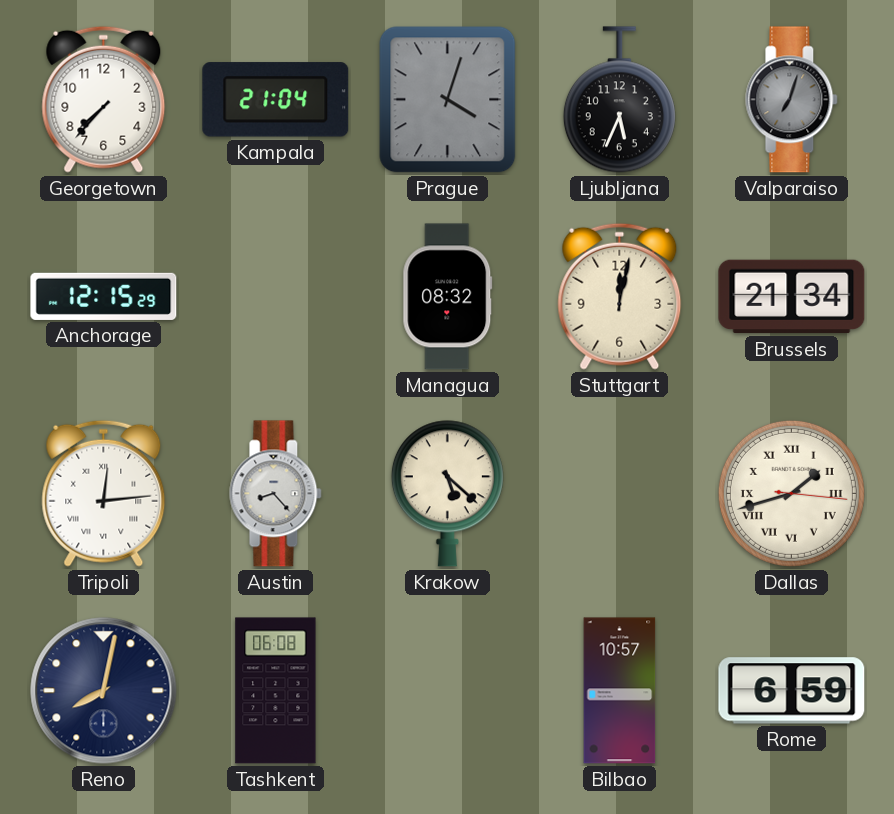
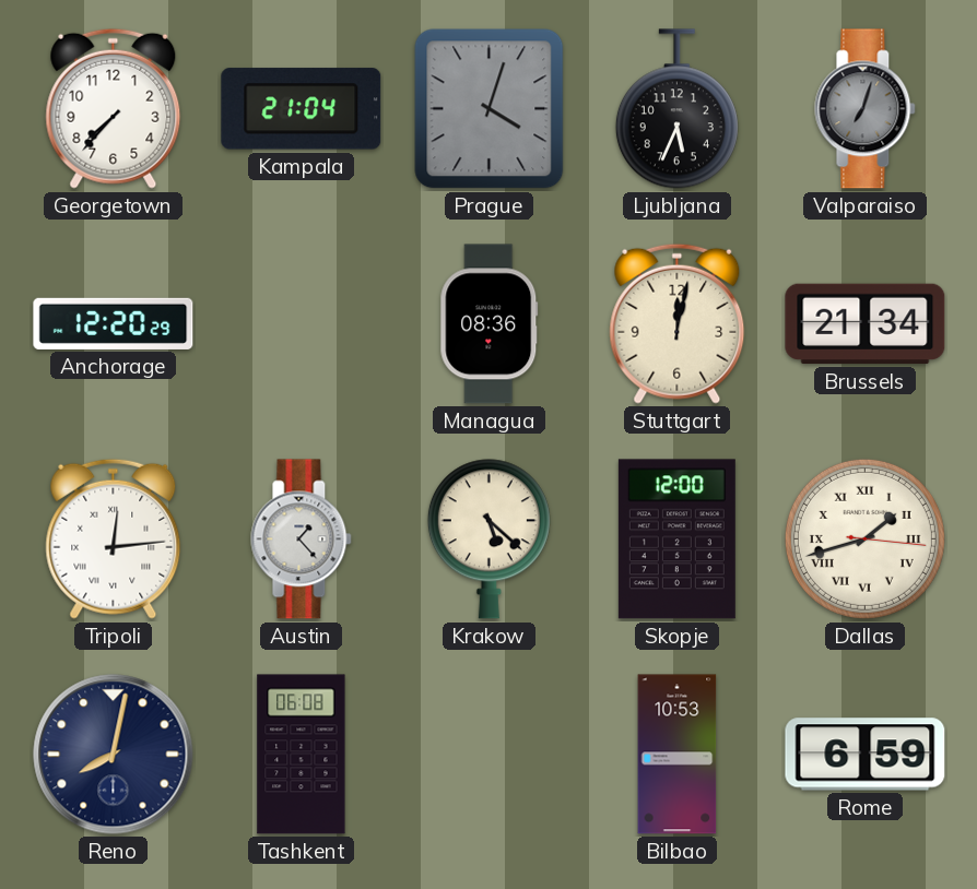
Anchorage: 12:15 -> 12:20
Managua: 08:32 -> 08:36
Austin: 8:23 -> 1:23
Skopje: none -> 12:00
Bilbao: 10:57 -> 10:53
